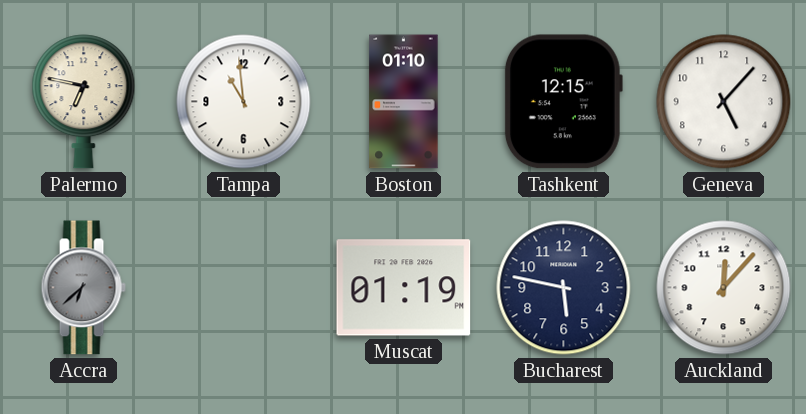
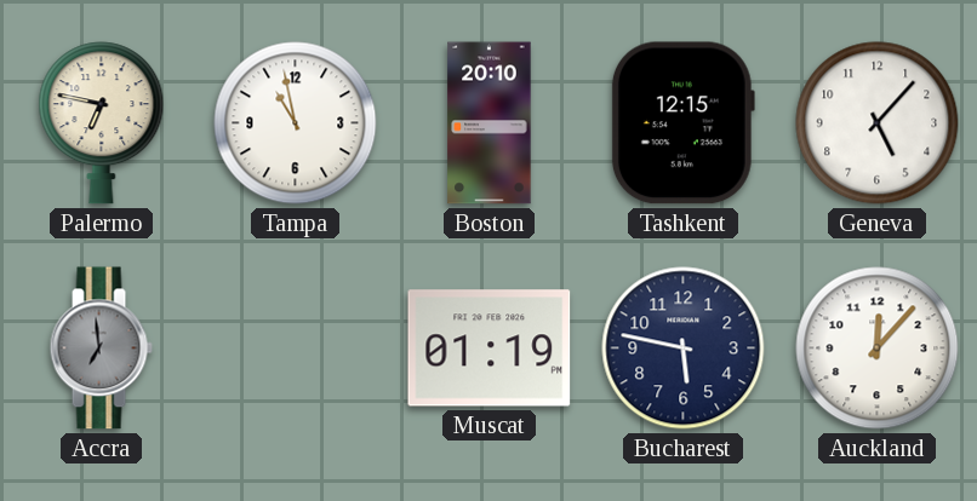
Tampa: 10:59 -> 10:58
Boston: 01:10 -> 20:10
Accra: 6:38 -> 6:59
